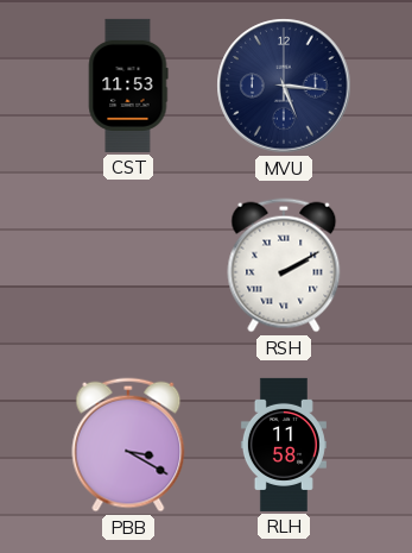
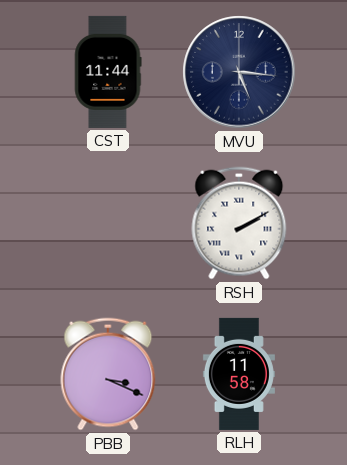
CST: 11:53 -> 11:44
PBB: 3:20 -> 3:19
